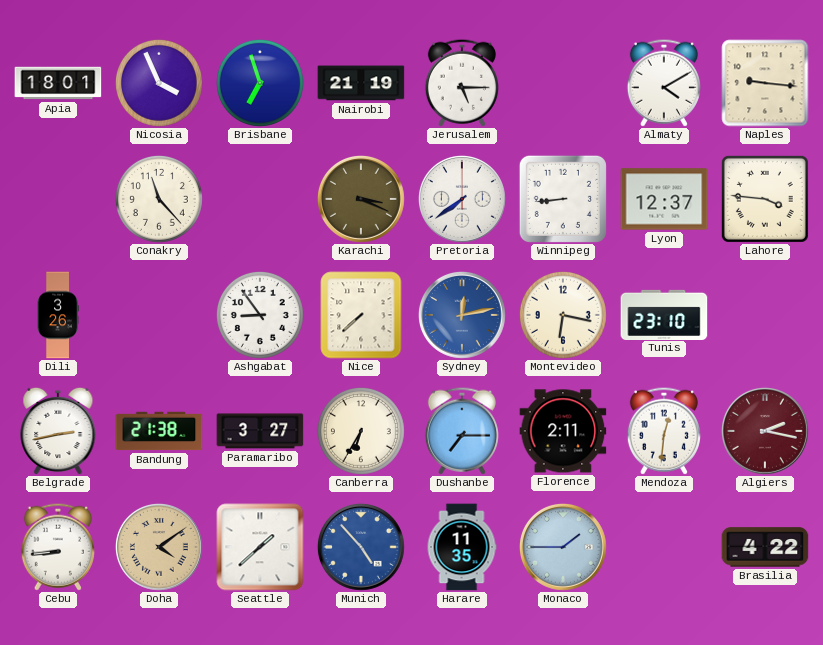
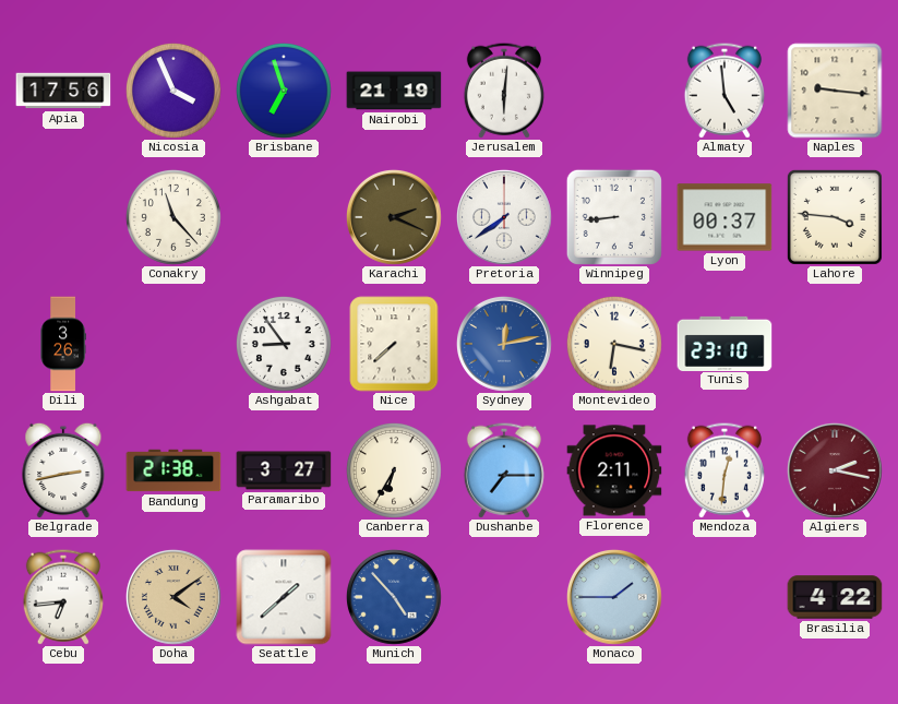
Apia: 18:01 -> 17:56
Jerusalem: 5:15 -> 6:01
Almaty: 4:10 -> 4:59
Karachi: 3:19 -> 2:19
Lyon: 12:37 -> 00:37
Cebu: 8:44 -> 6:44
Harare: 11:35 -> none
